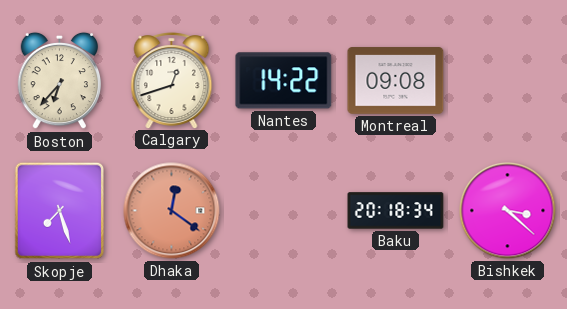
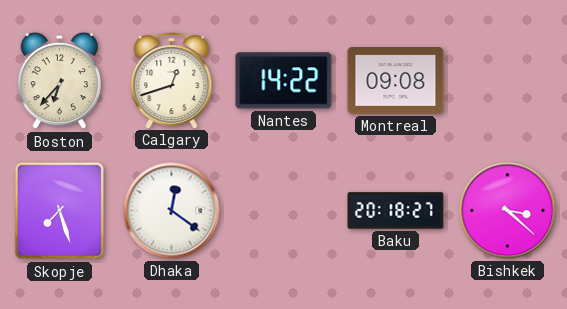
Dhaka dial: salmon -> white
Baku: 20:18:34 -> 20:18:27
